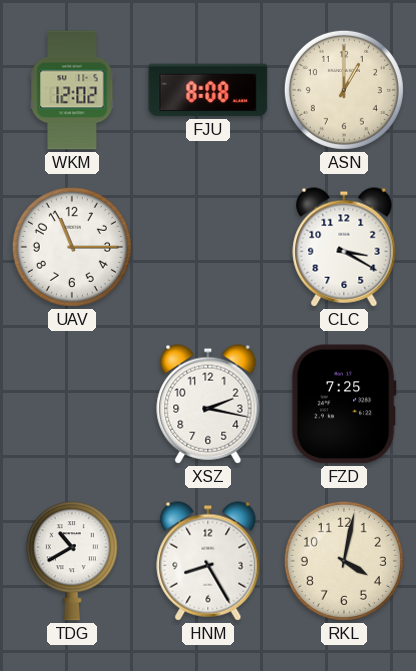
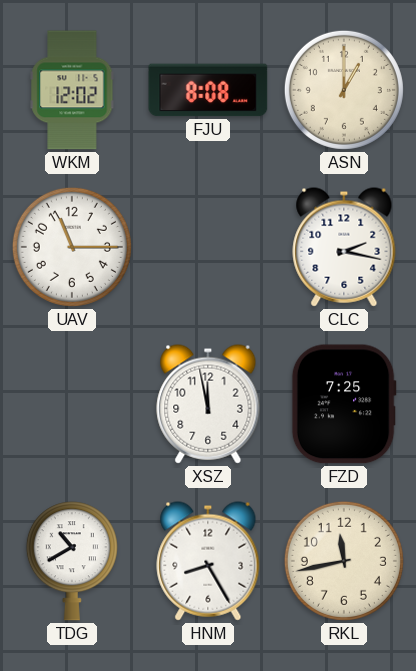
CLC: 3:20 -> 2:17
XSZ: 2:17 -> 11:58
RKL: 4:02 -> 11:43
